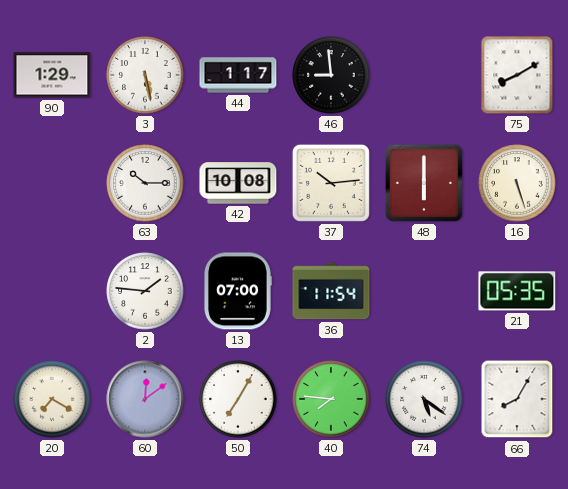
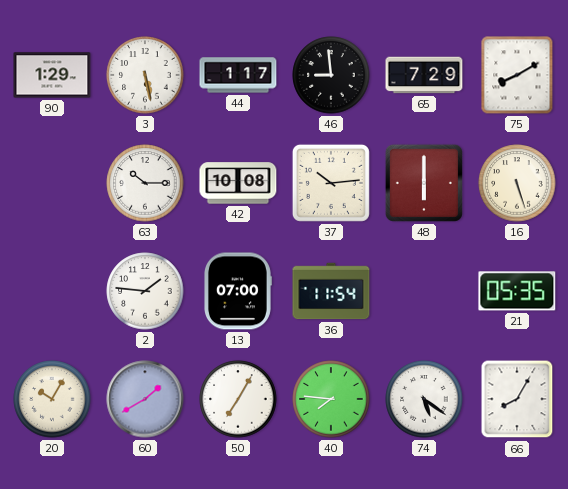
65: none -> 7:29
20: 7:20 -> 10:05
60: 12:09 -> 1:40
